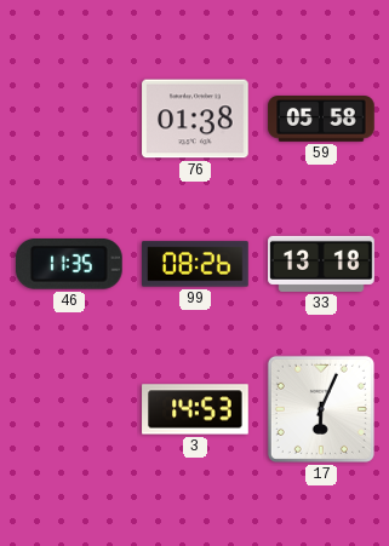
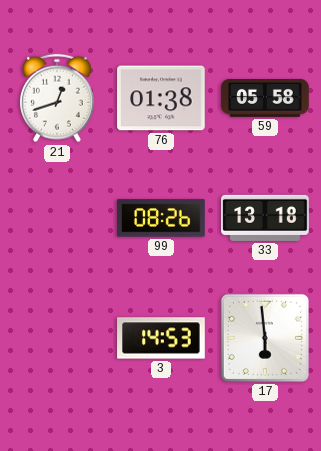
21: none -> 12:42
46: 11:35 -> none
17: 6:04 -> 5:59
